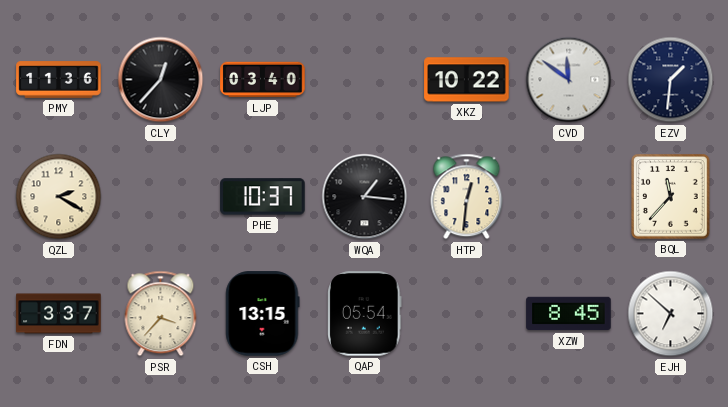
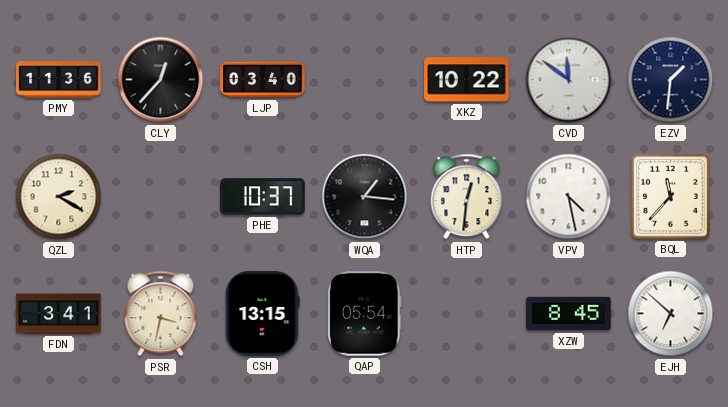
VPV: none -> 4:28
FDN: 3:37 -> 3:41
PSR: 3:37 -> 3:32
